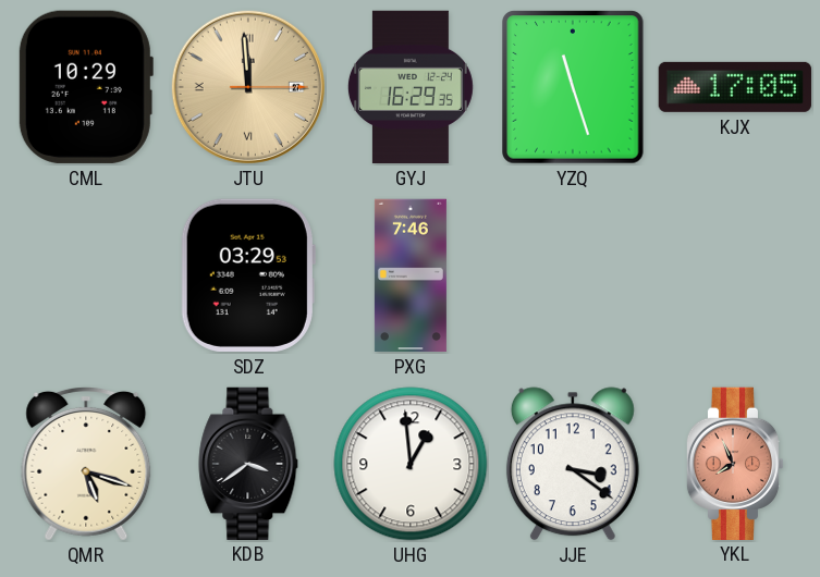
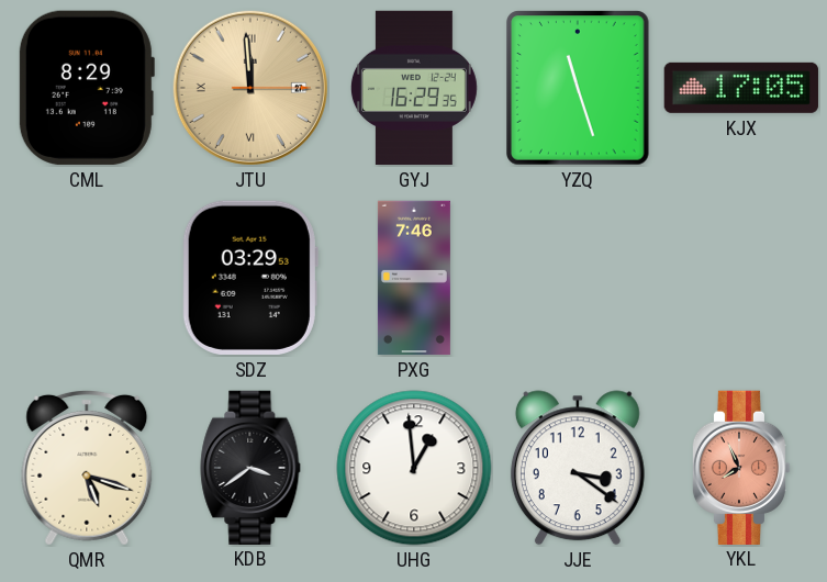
CML: 10:29 -> 8:29
